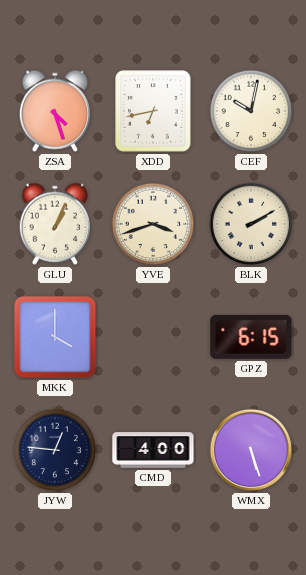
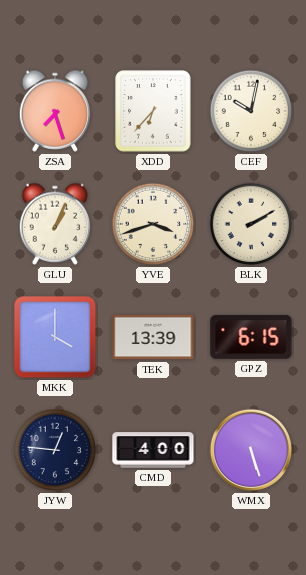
ZSA: 4:27 -> 7:27
XDD: 6:43 -> 6:37
TEK: none -> 13:39
